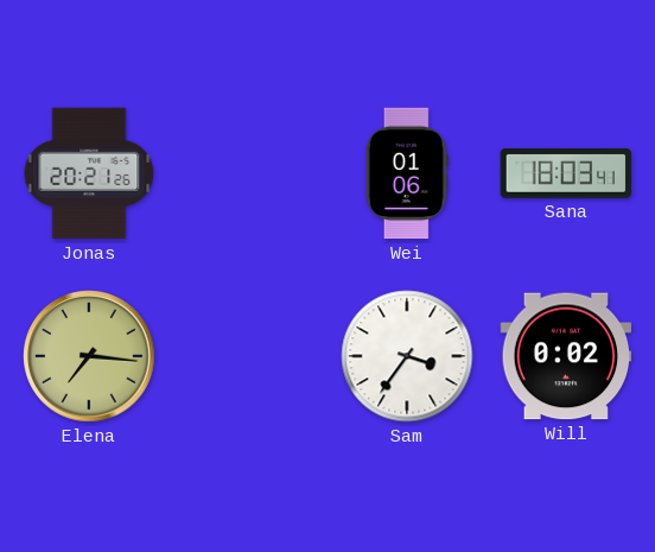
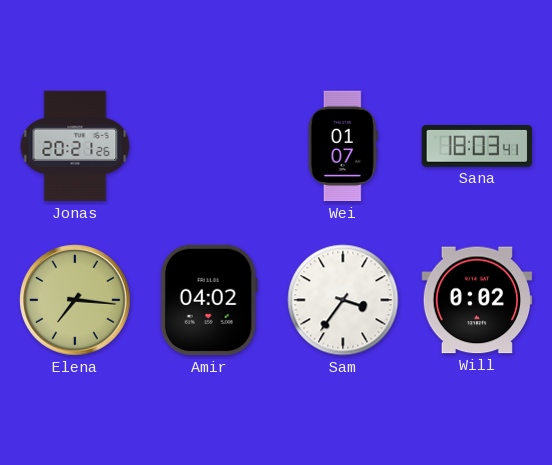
Wei: 01:06 -> 01:07
Amir: none -> 04:02
